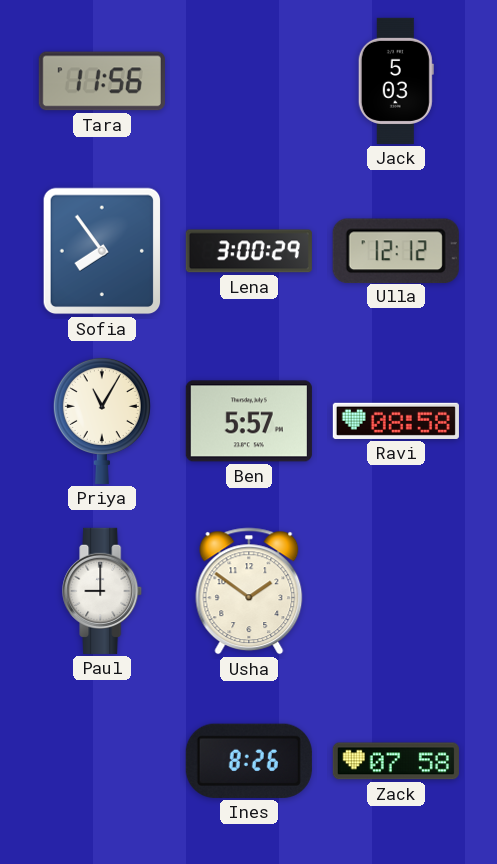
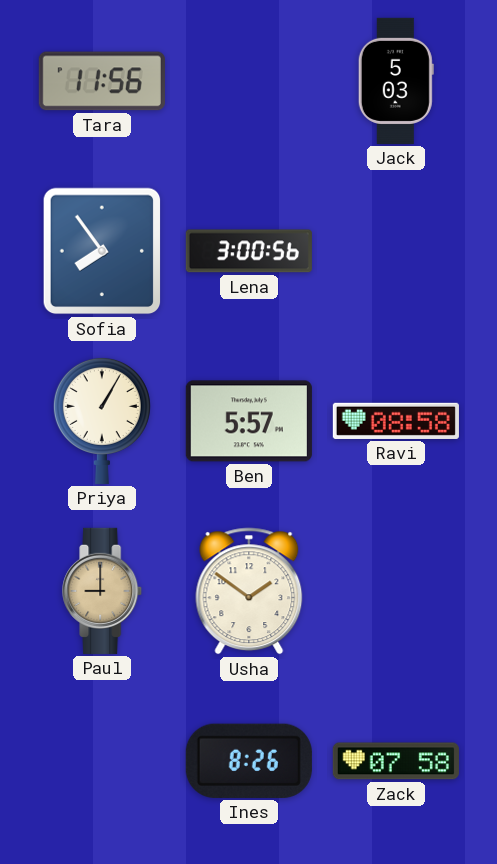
Lena: 3:00:29 -> 3:00:56
Ulla: 12:12 -> none
Priya: 11:05 -> 1:05
Paul dial: white -> champagne
